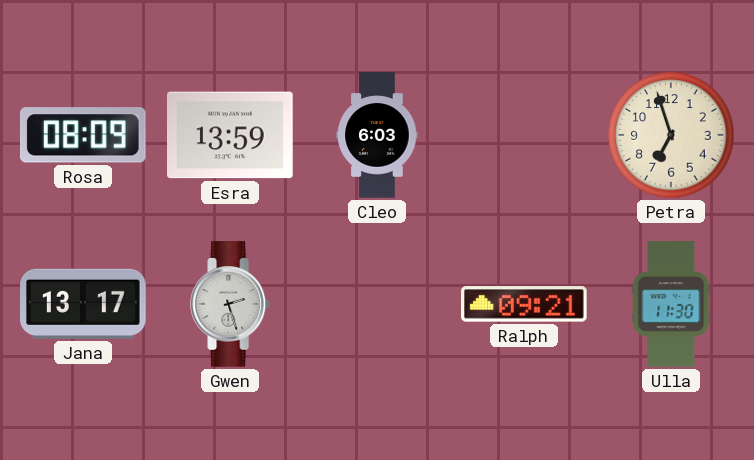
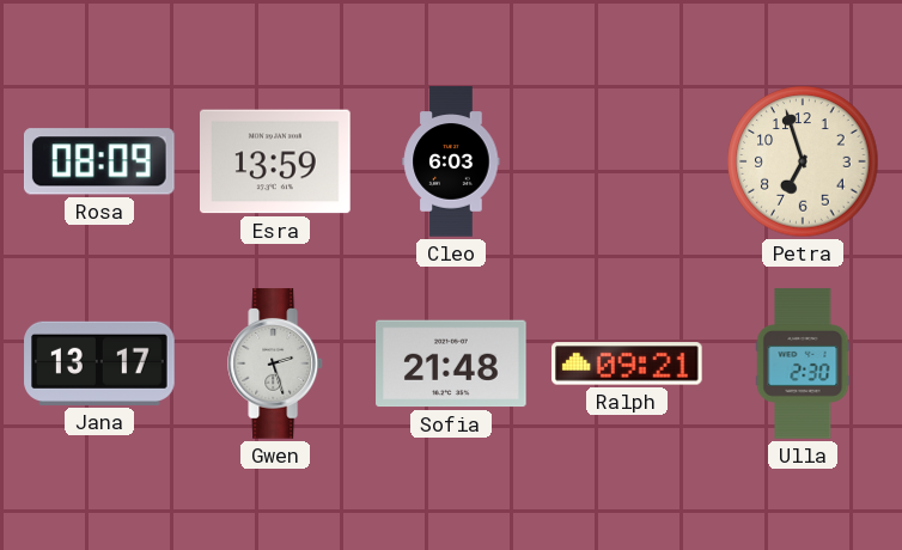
Sofia: none -> 21:48
Ulla: 11:30 -> 2:30
